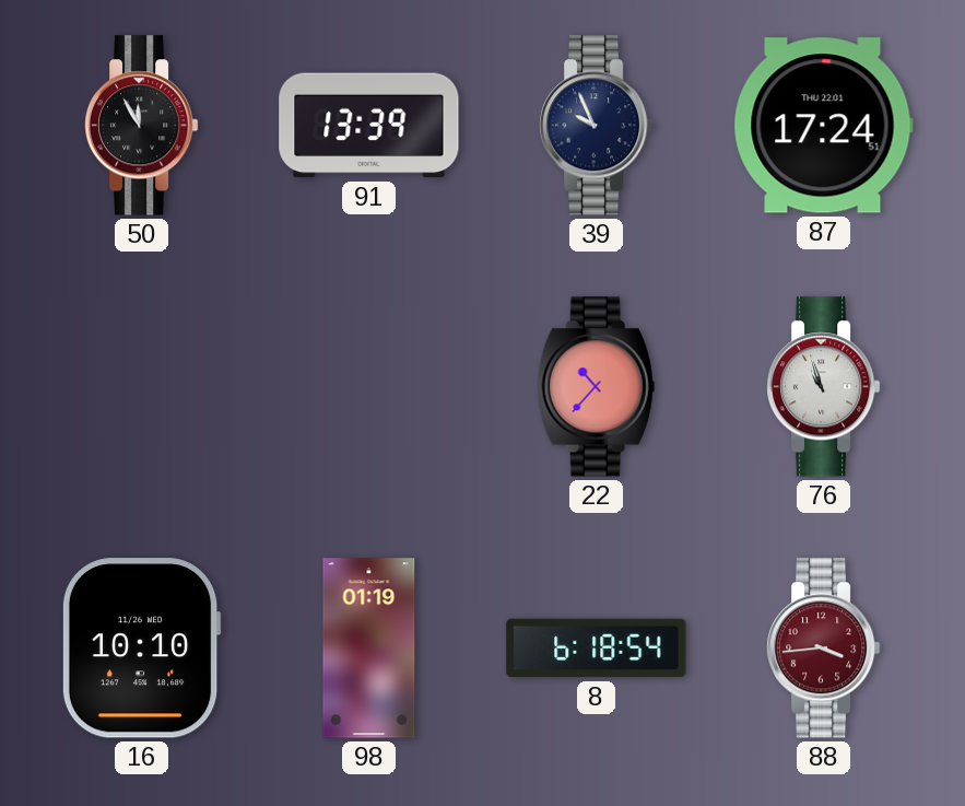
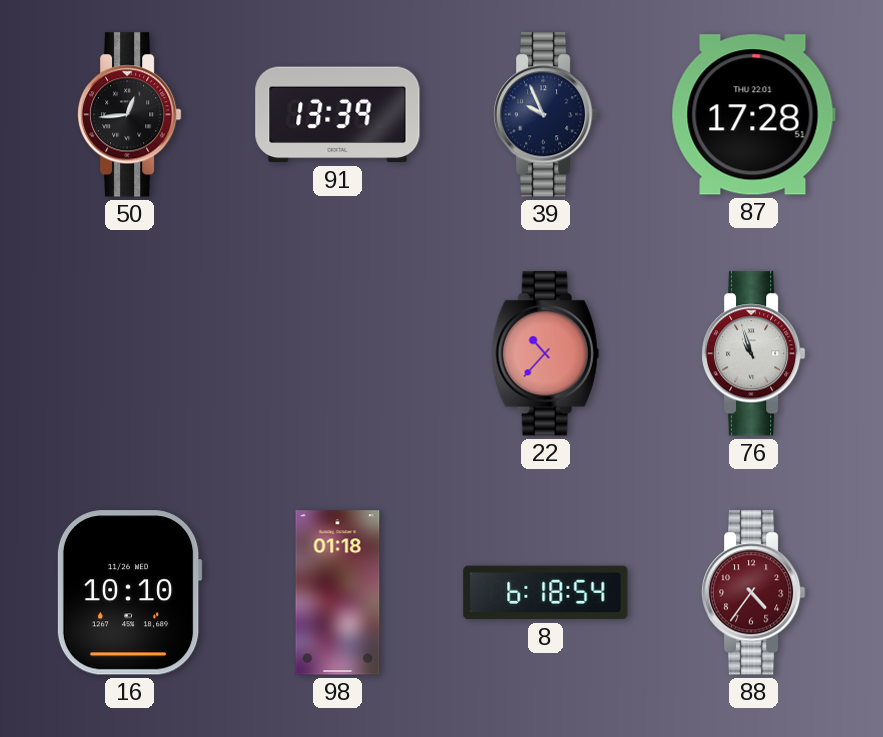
50: 11:55 -> 12:44
87: 17:24 -> 17:28
98: 01:19 -> 01:18
88: 3:44 -> 4:36
